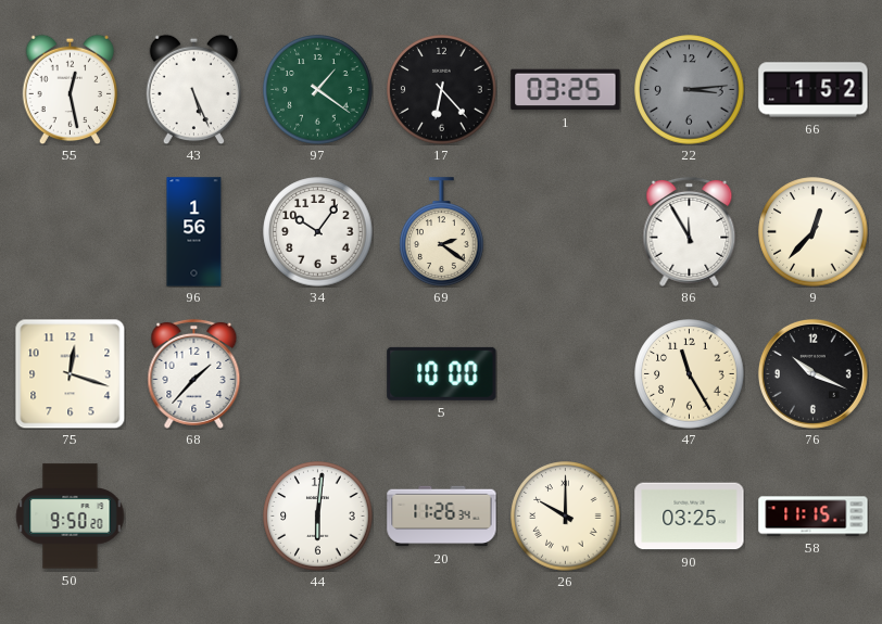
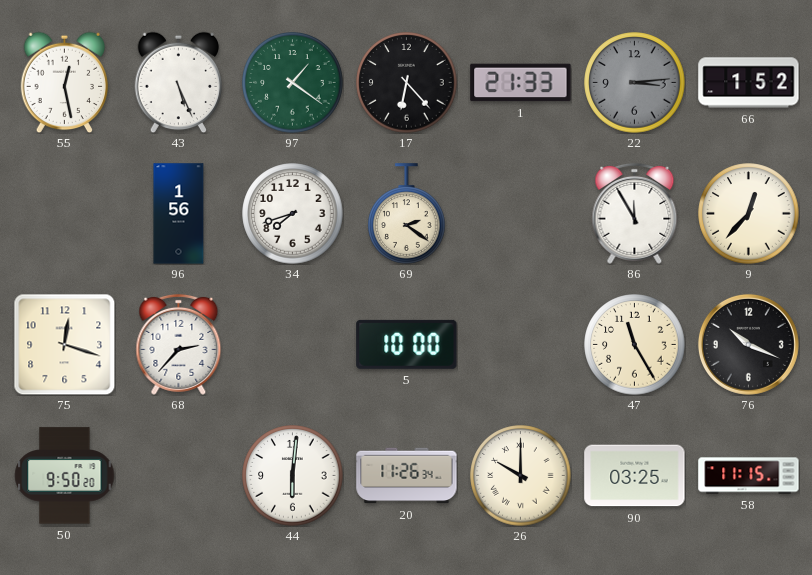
1: 03:25 -> 21:33
34: 10:06 -> 7:42
68: 1:37 -> 2:37
